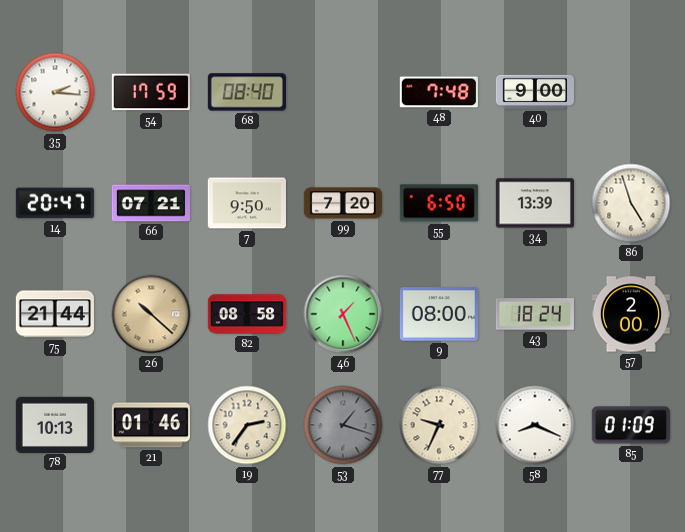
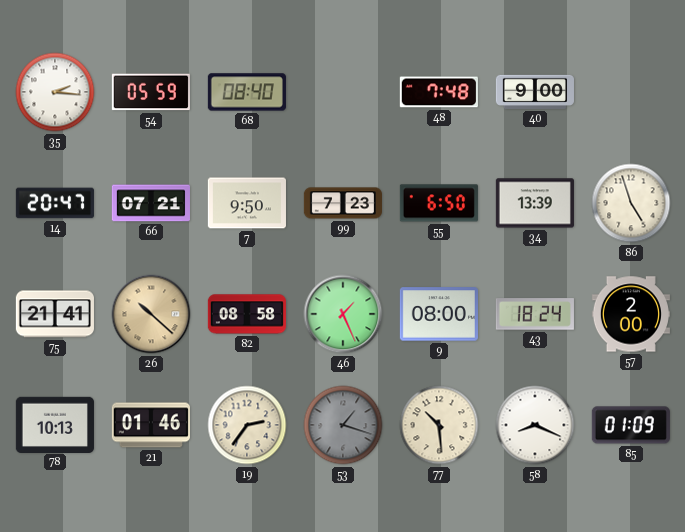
54: 17:59 -> 05:59
99: 7:20 -> 7:23
75: 21:44 -> 21:41
77: 9:34 -> 10:29
